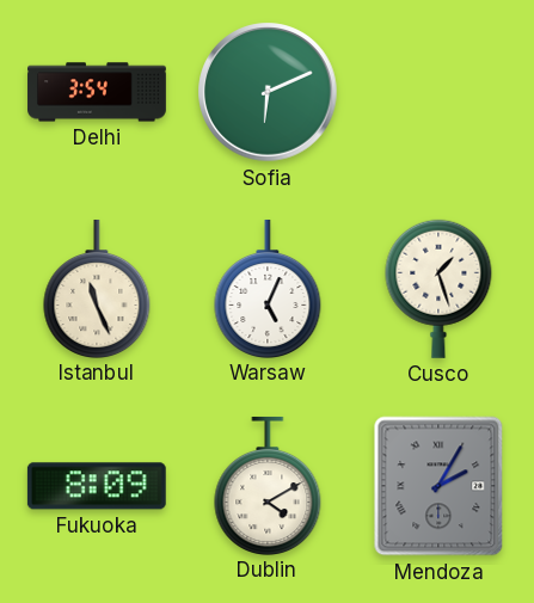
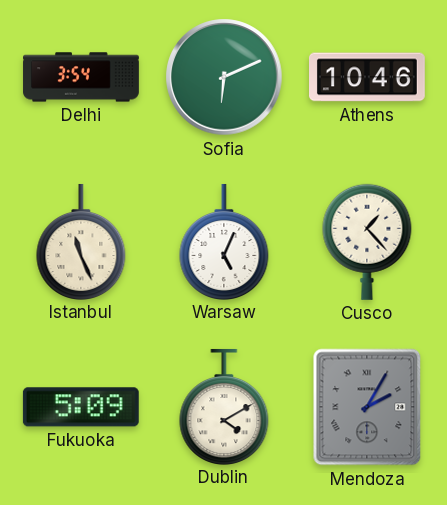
Athens: none -> 10:46
Cusco: 1:27 -> 1:23
Fukuoka: 8:09 -> 5:09
